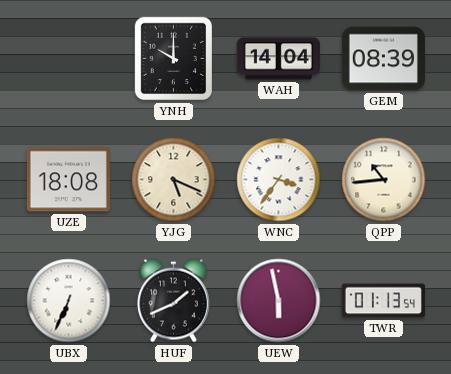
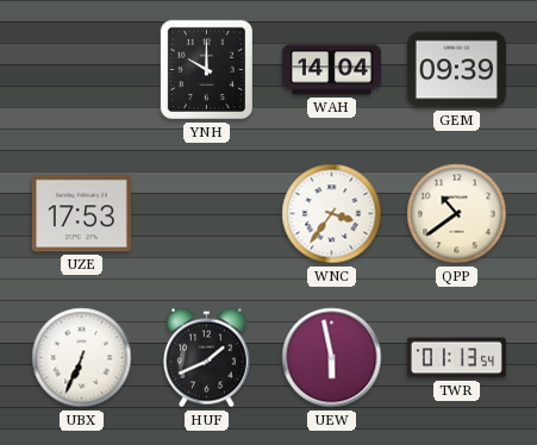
GEM: 08:39 -> 09:39
UZE: 18:08 -> 17:53
YJG: 5:19 -> none
QPP: 10:44 -> 10:39
